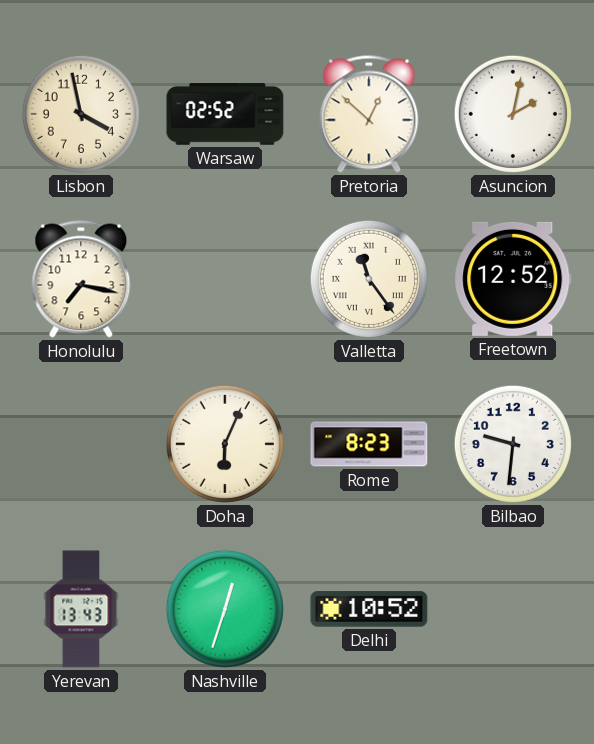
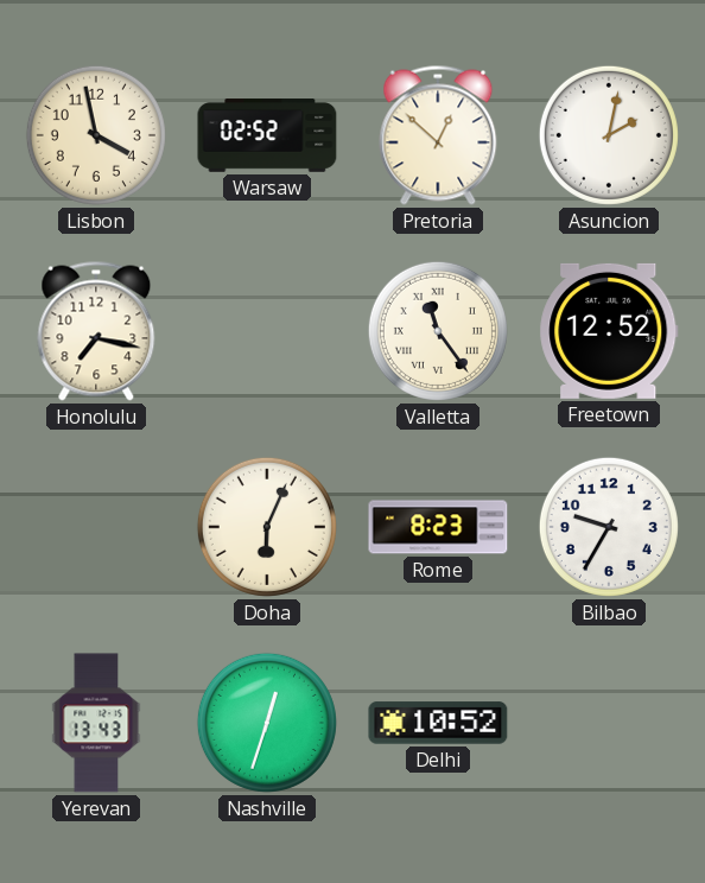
Bilbao: 9:31 -> 9:35
